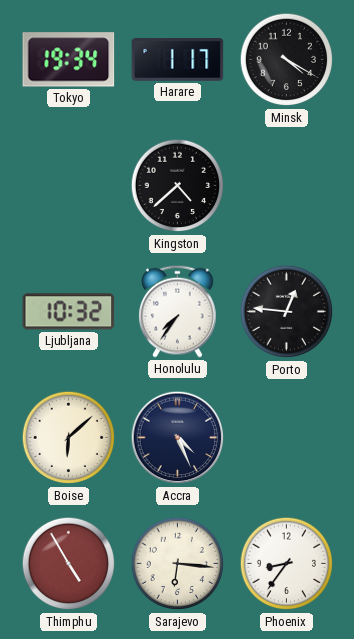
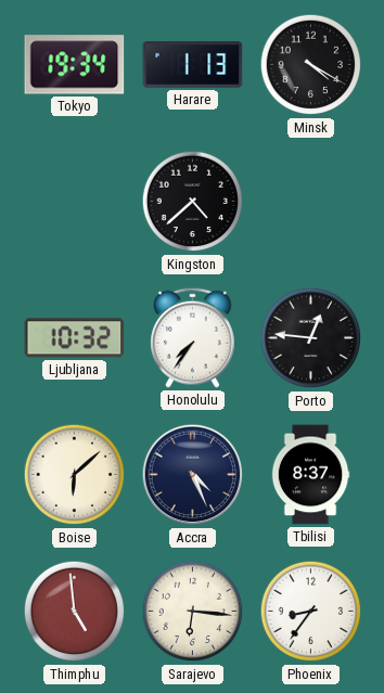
Harare: 1:17 -> 1:13
Tbilisi: none -> 8:37
Thimphu: 4:55 -> 4:59
